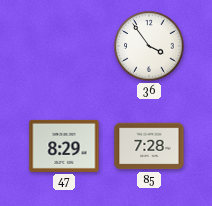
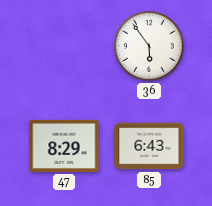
36: 3:54 -> 5:54
85: 7:28 -> 6:43
